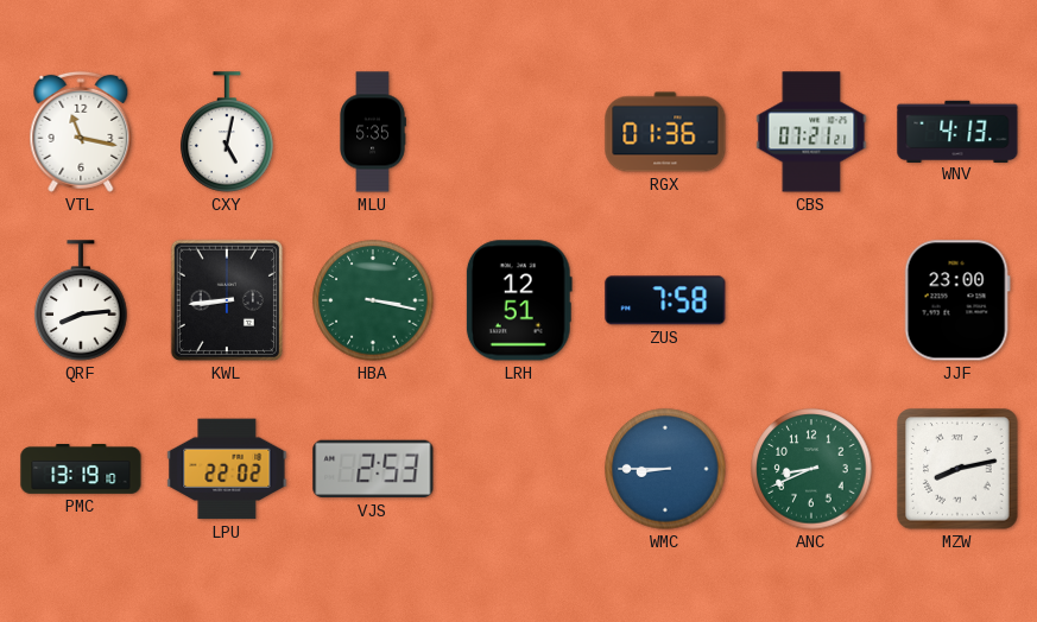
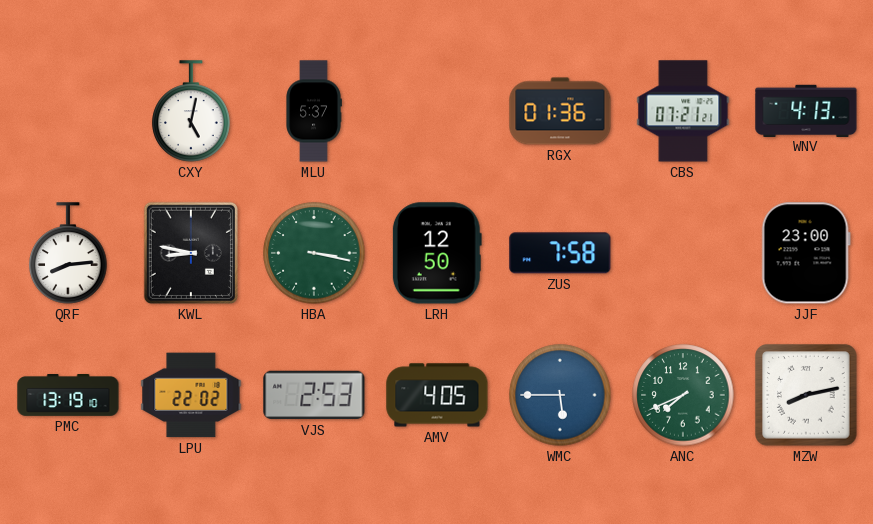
VTL: 11:17 -> none
MLU: 5:35 -> 5:37
KWL: 8:44 -> 8:47
LRH: 12:51 -> 12:50
AMV: none -> 4:05
WMC: 8:45 -> 5:45
ANC: 8:41 -> 7:41
